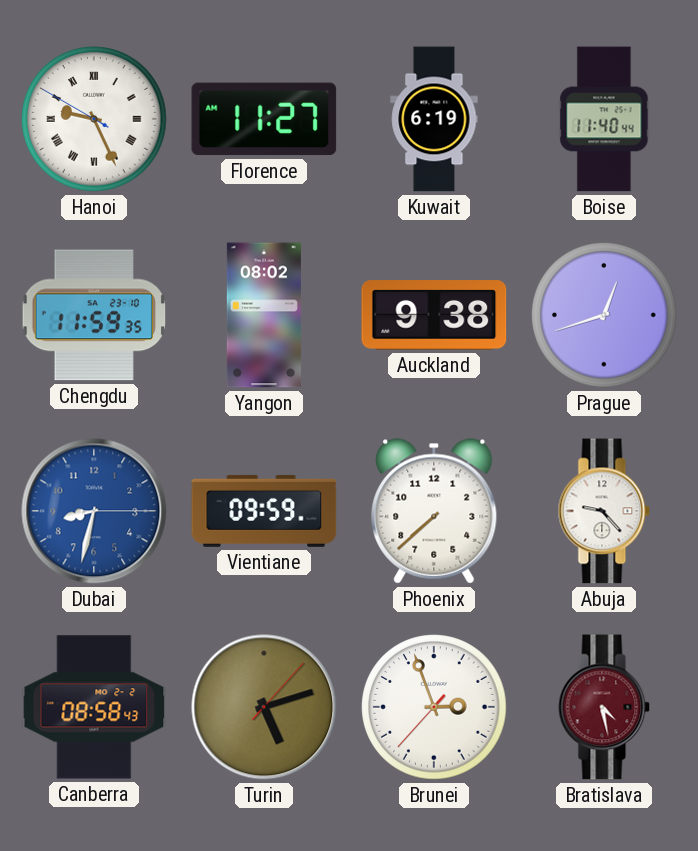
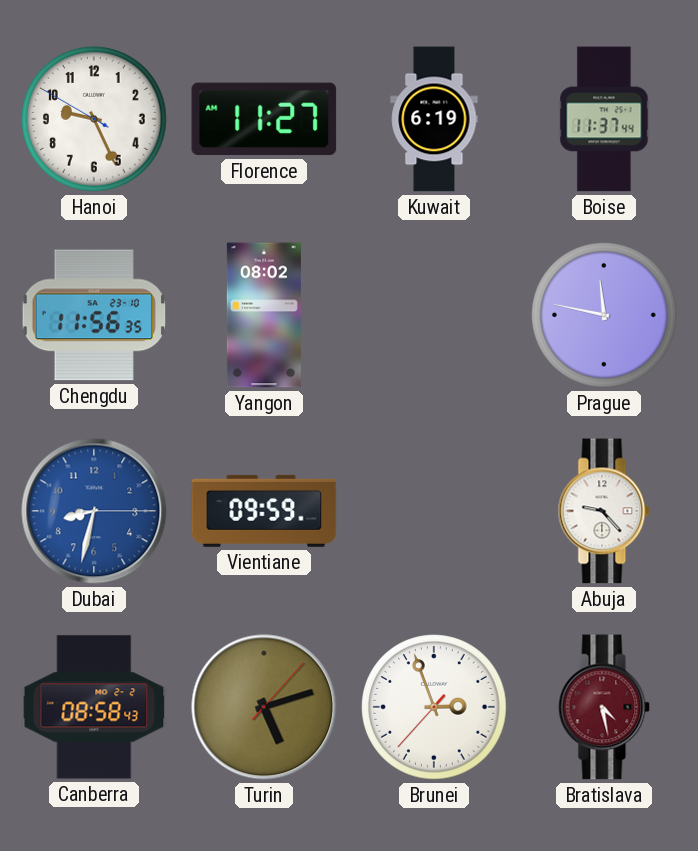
Hanoi numerals: Roman -> Arabic
Boise: 11:40 -> 11:37
Chengdu: 11:59 -> 11:56
Auckland: 9:38 -> none
Prague: 12:42 -> 11:47
Phoenix: 7:38 -> none
